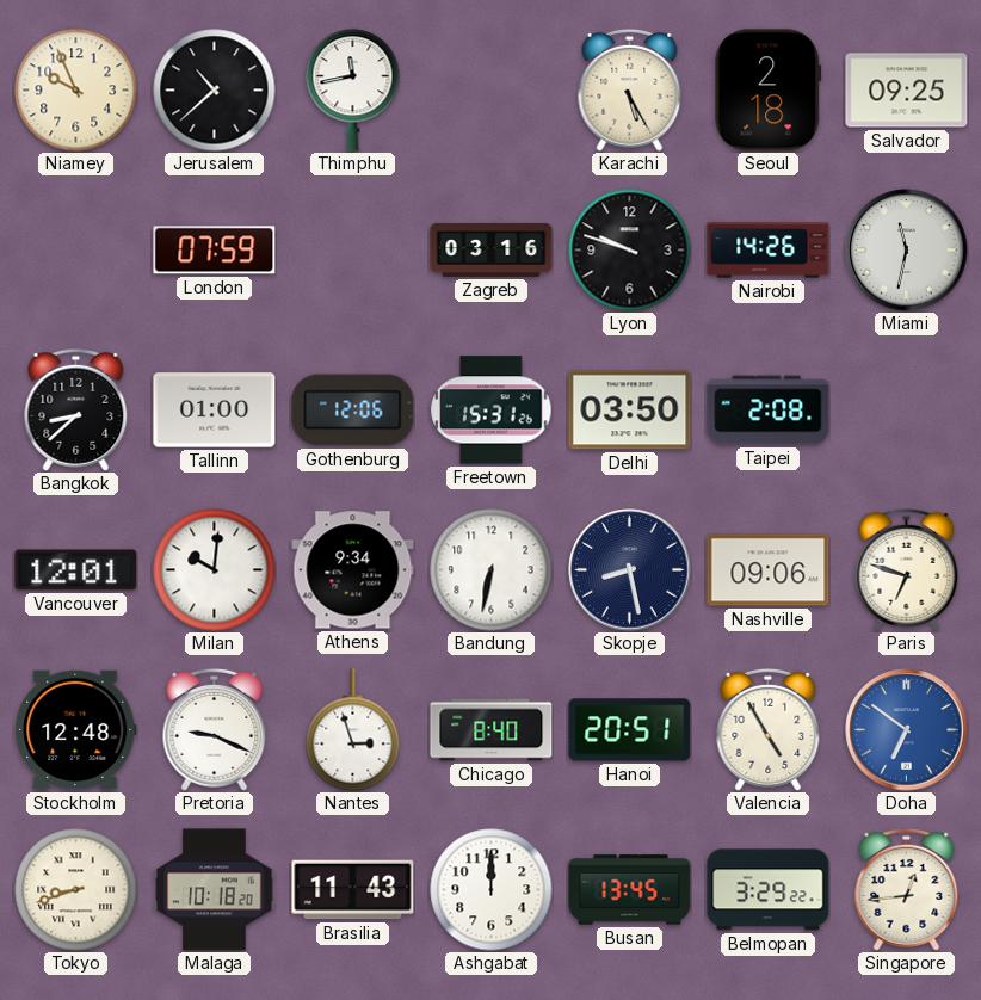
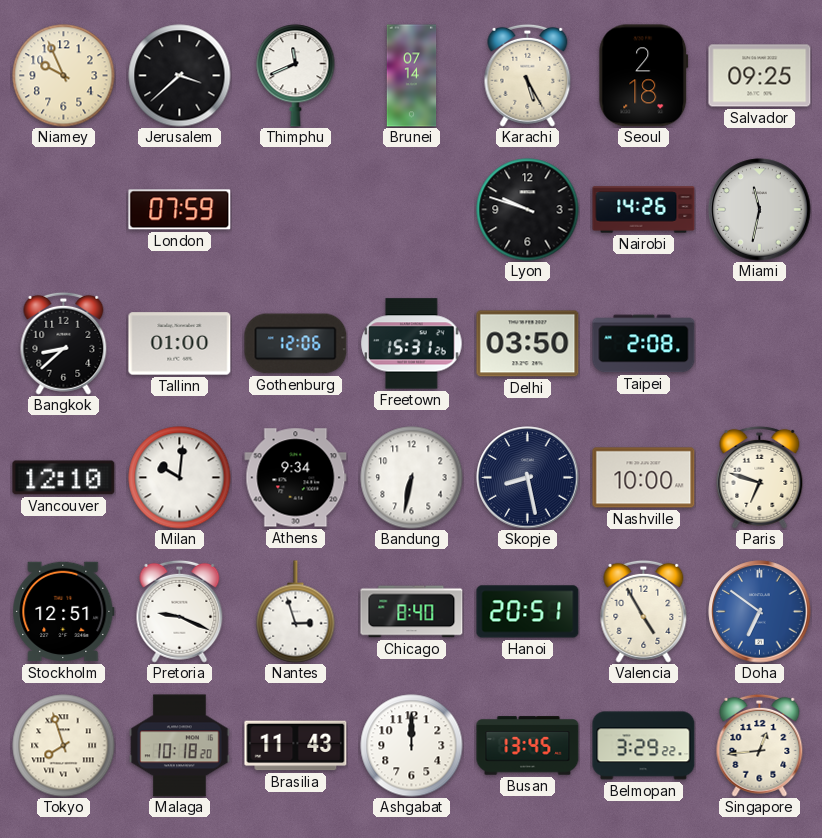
Jerusalem: 10:38 -> 3:38
Thimphu: 11:43 -> 11:41
Brunei: none -> 07:14
Zagreb: 03:16 -> none
Vancouver: 12:01 -> 12:10
Nashville: 09:06 -> 10:00
Stockholm: 12:48 -> 12:51
Tokyo: 8:42 -> 7:57
